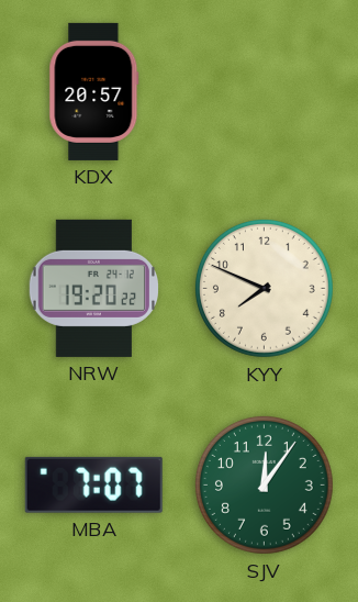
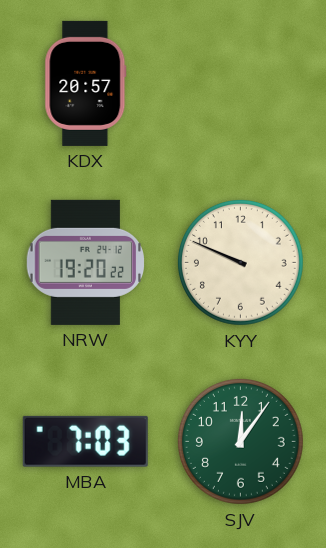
KYY: 7:49 -> 9:49
MBA: 7:07 -> 7:03
